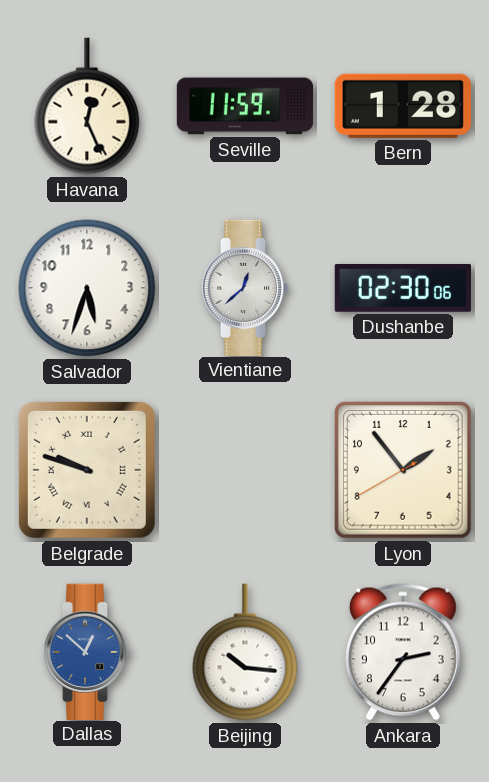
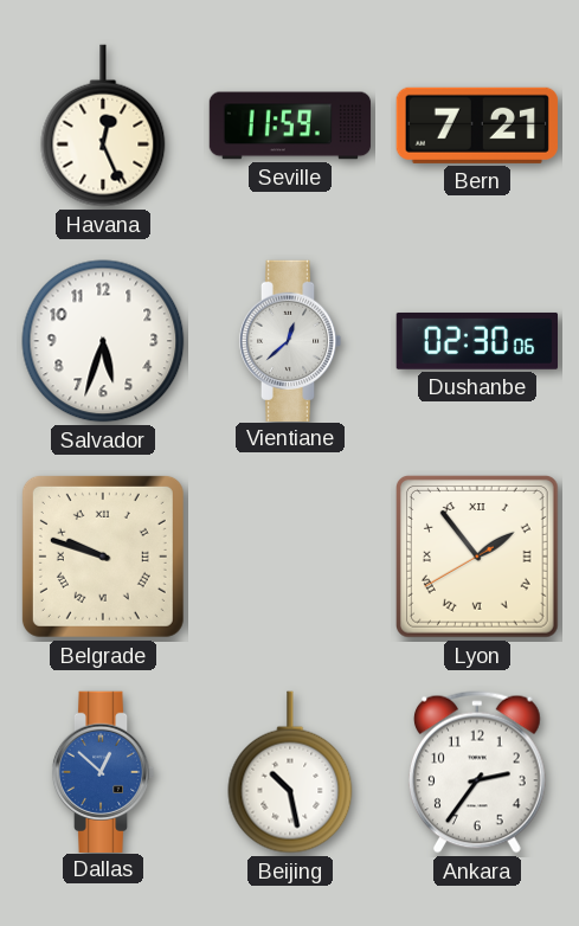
Bern: 1:28 -> 7:21
Lyon numerals: Arabic -> Roman
Beijing: 10:16 -> 10:28
